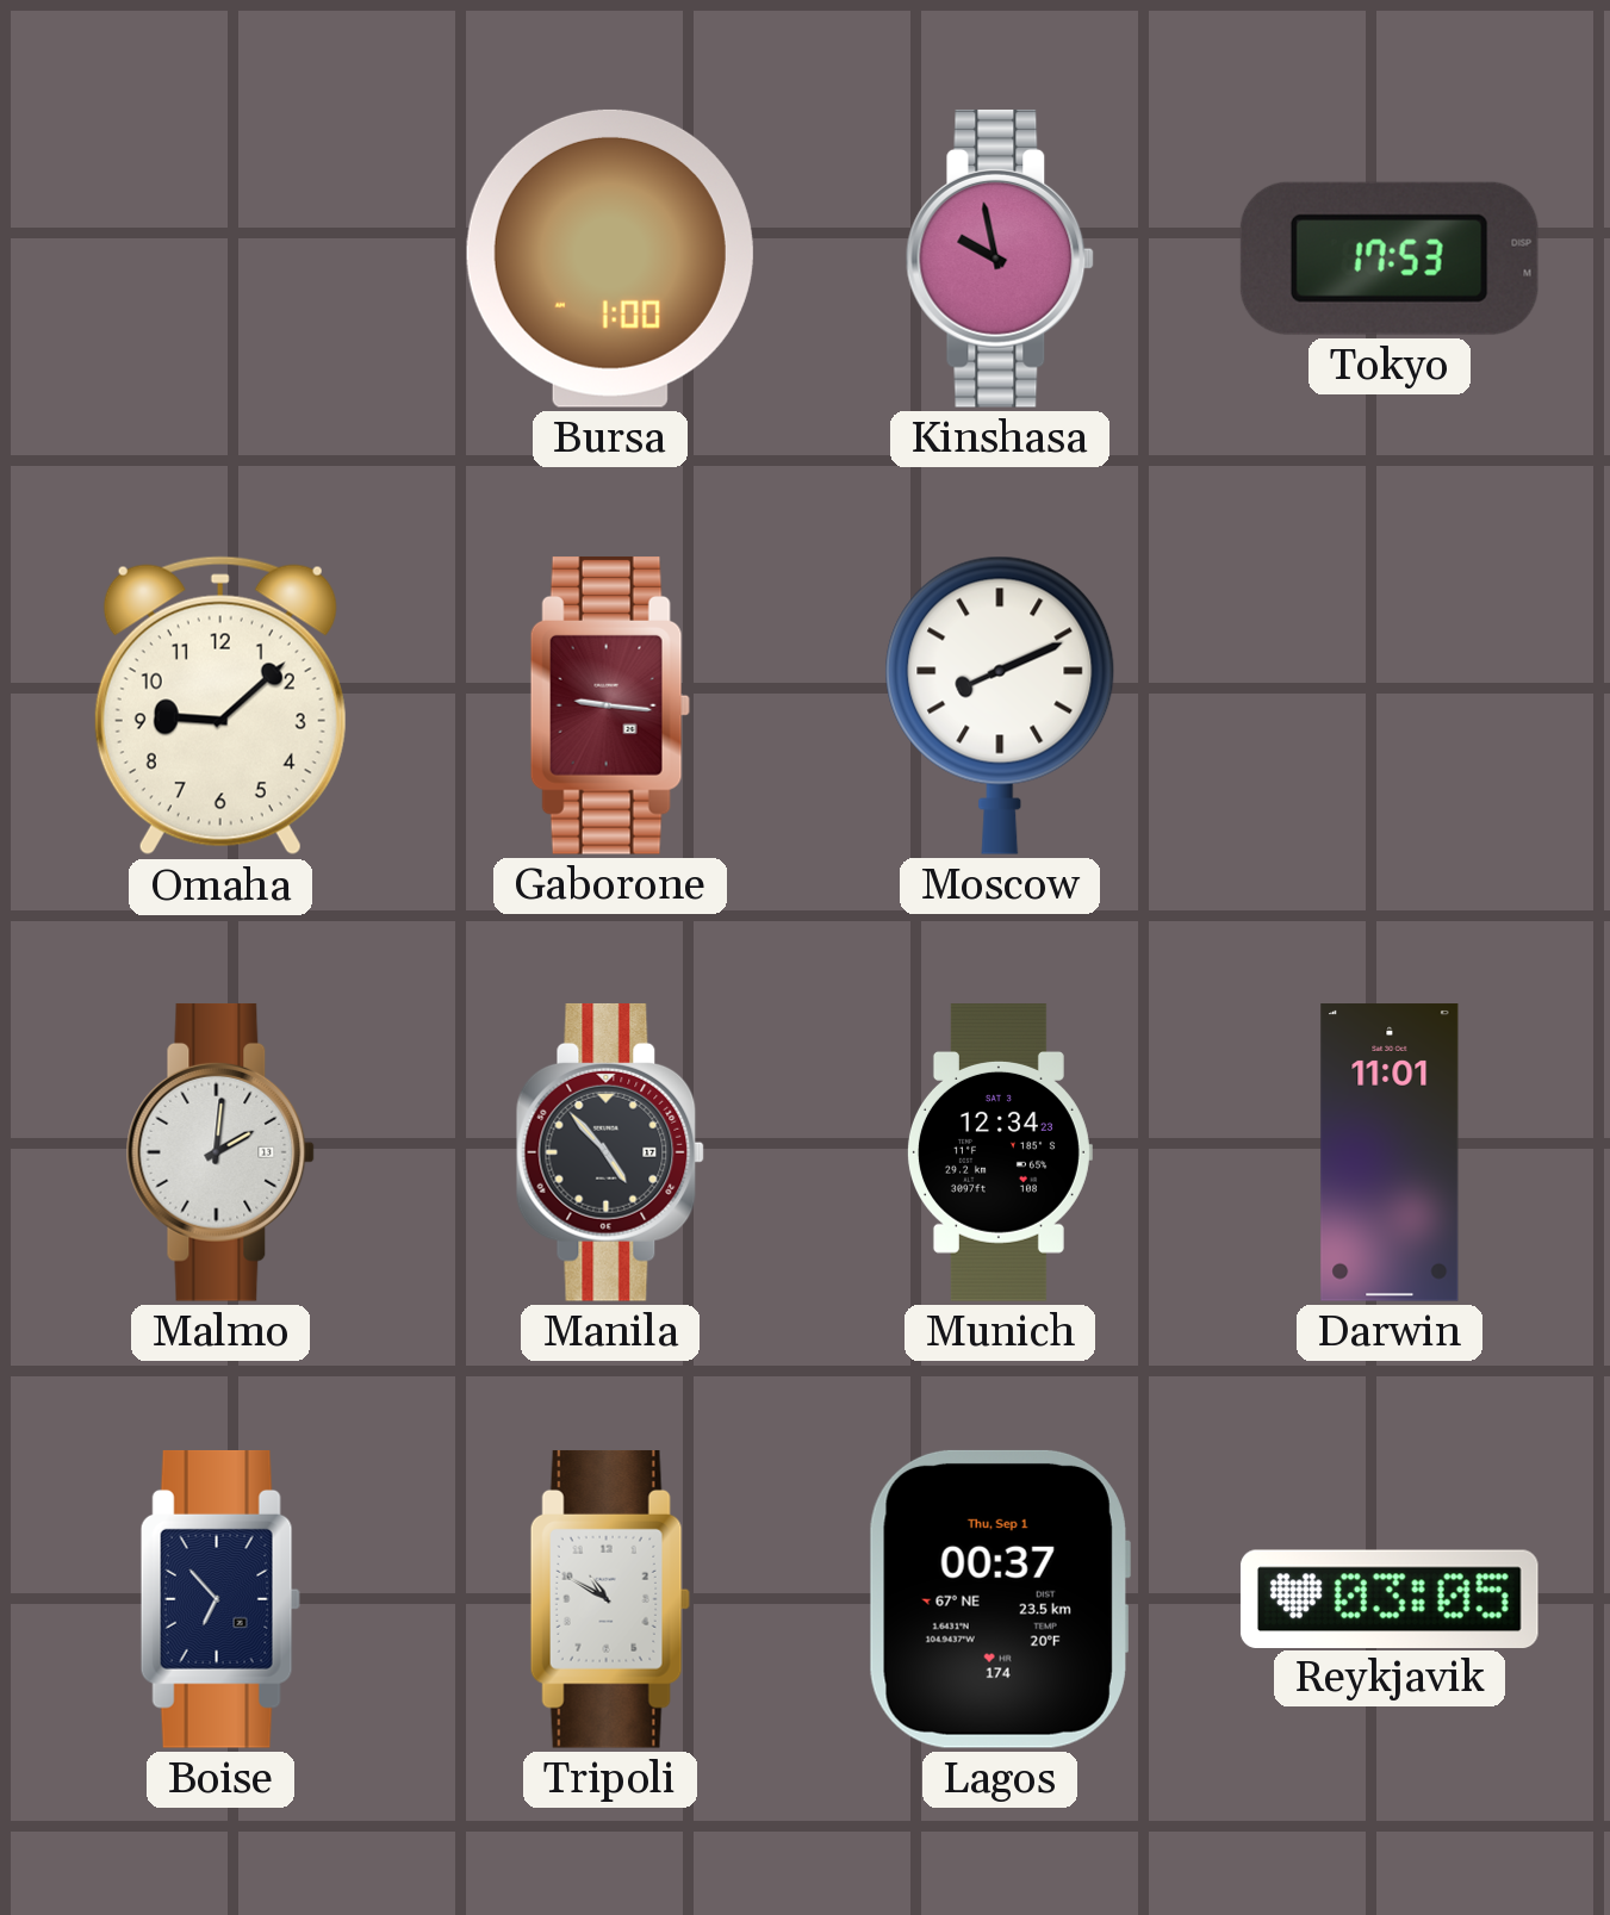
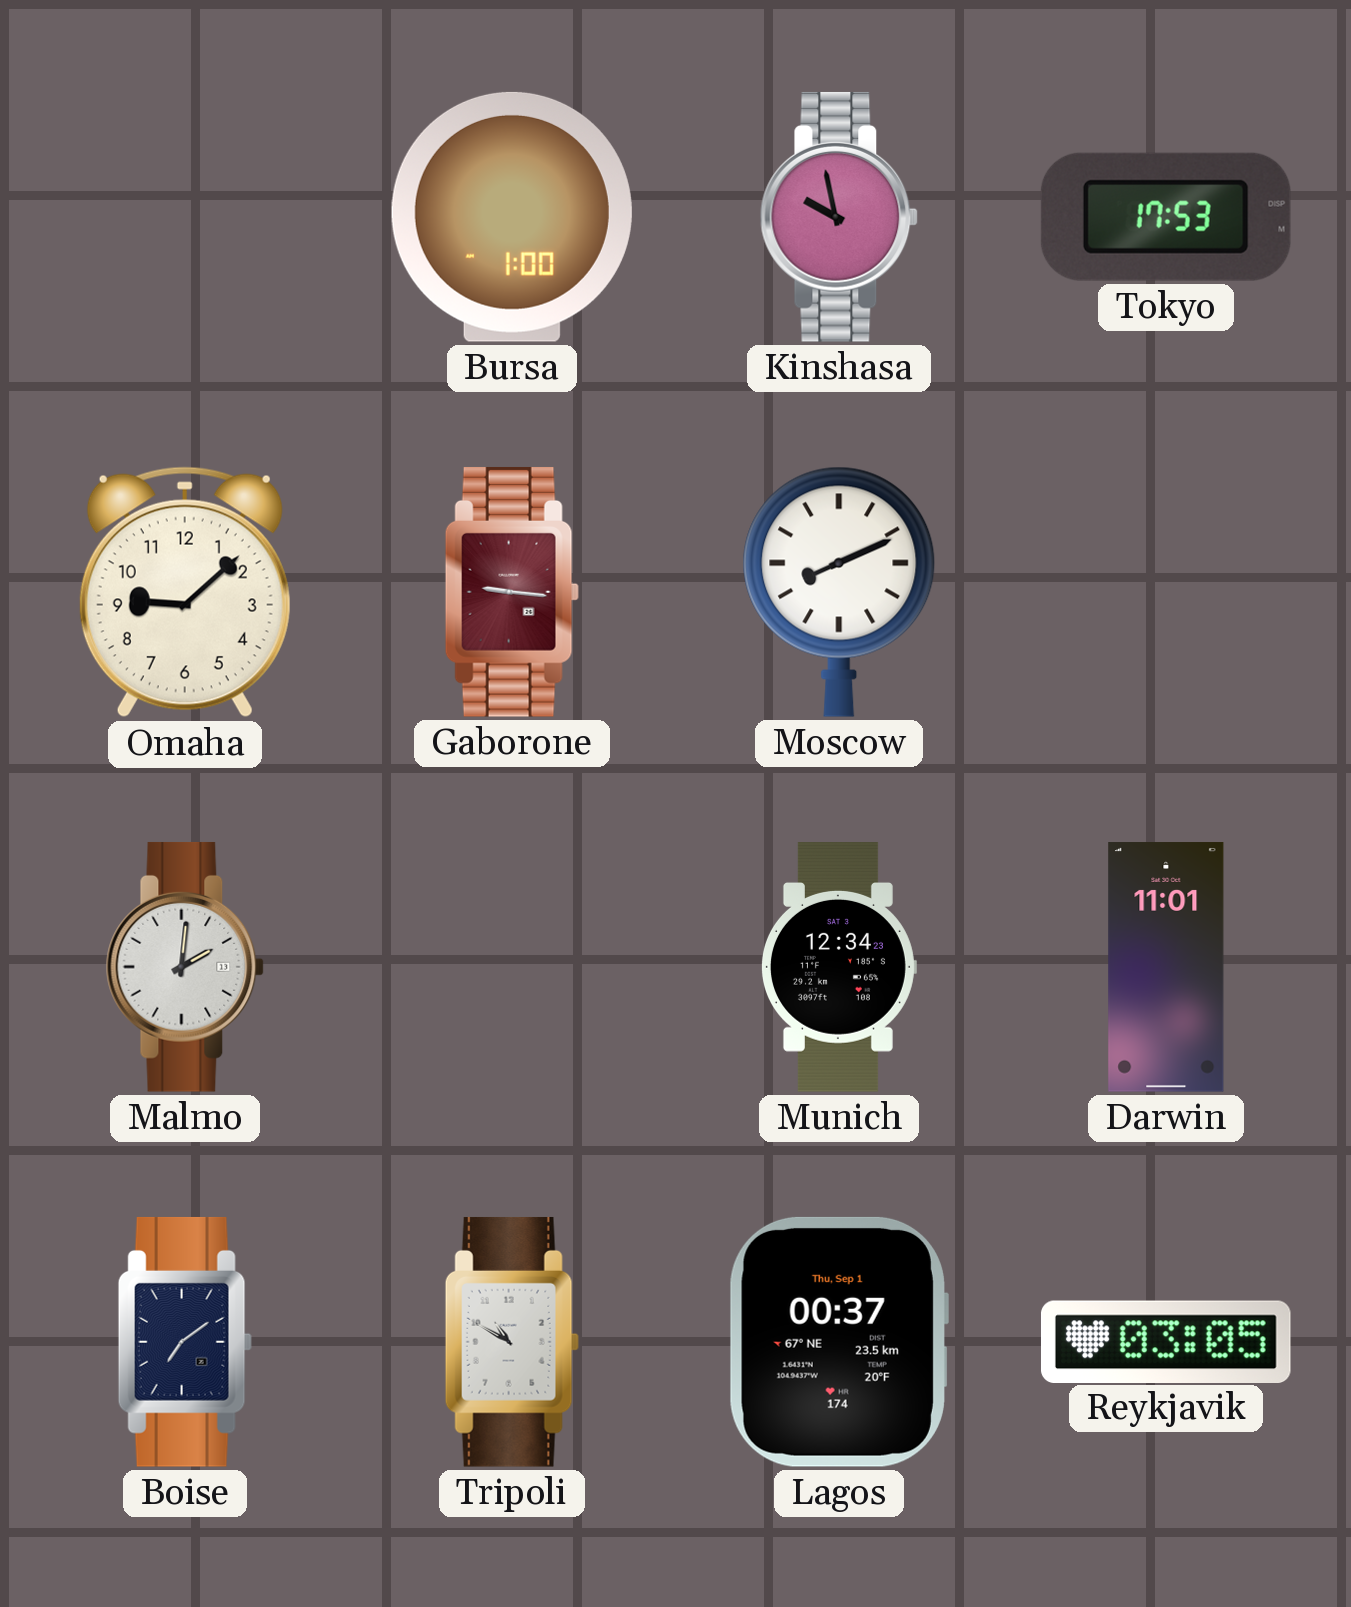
Manila: 4:53 -> none
Boise: 6:53 -> 7:09
